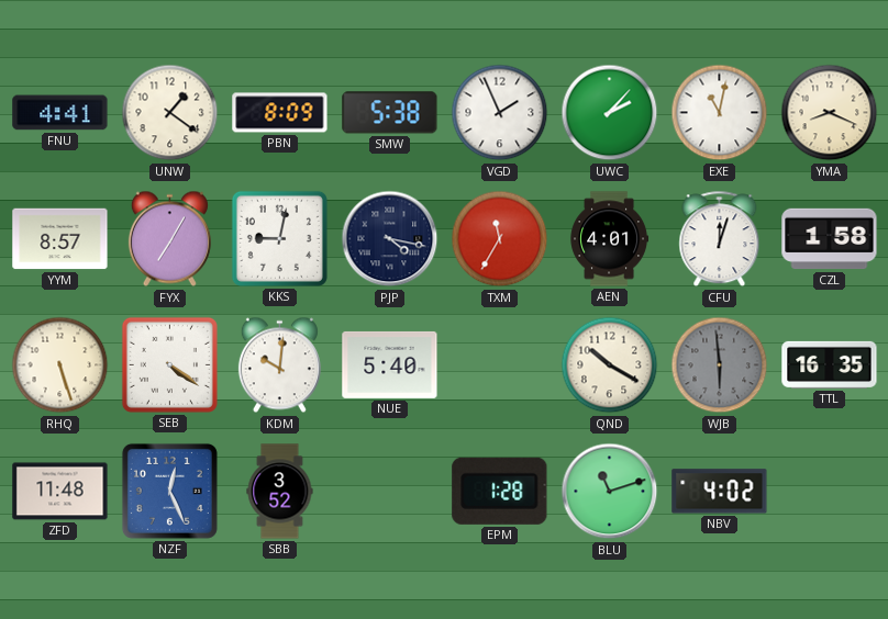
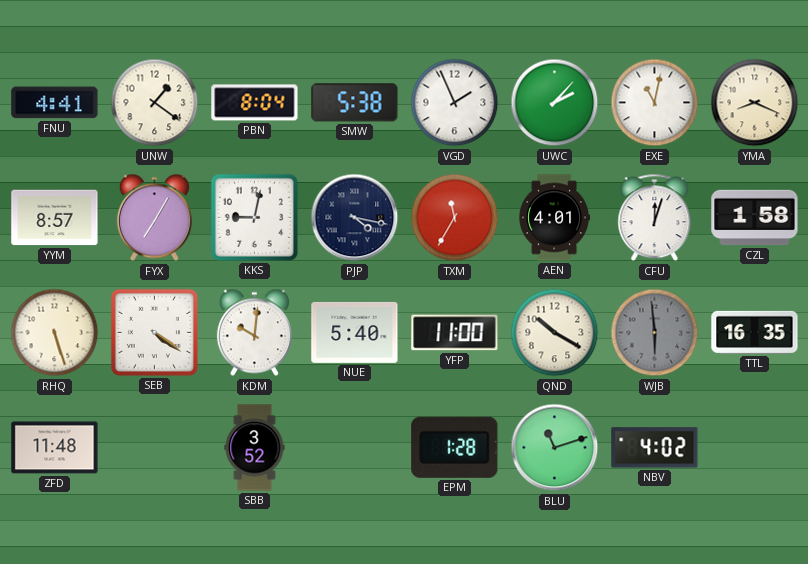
PBN: 8:09 -> 8:04
YFP: none -> 11:00
NZF: 12:26 -> none
